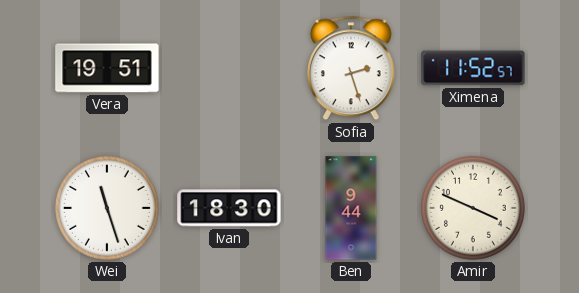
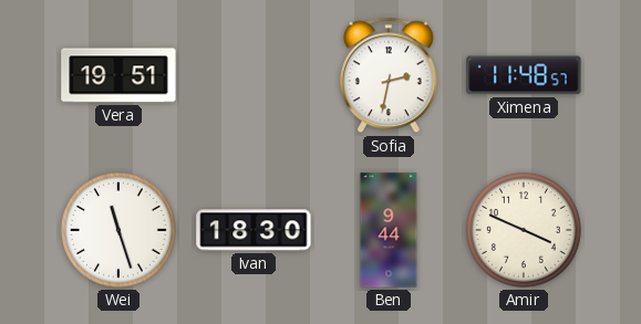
Sofia: 2:27 -> 2:32
Ximena: 11:52 -> 11:48
